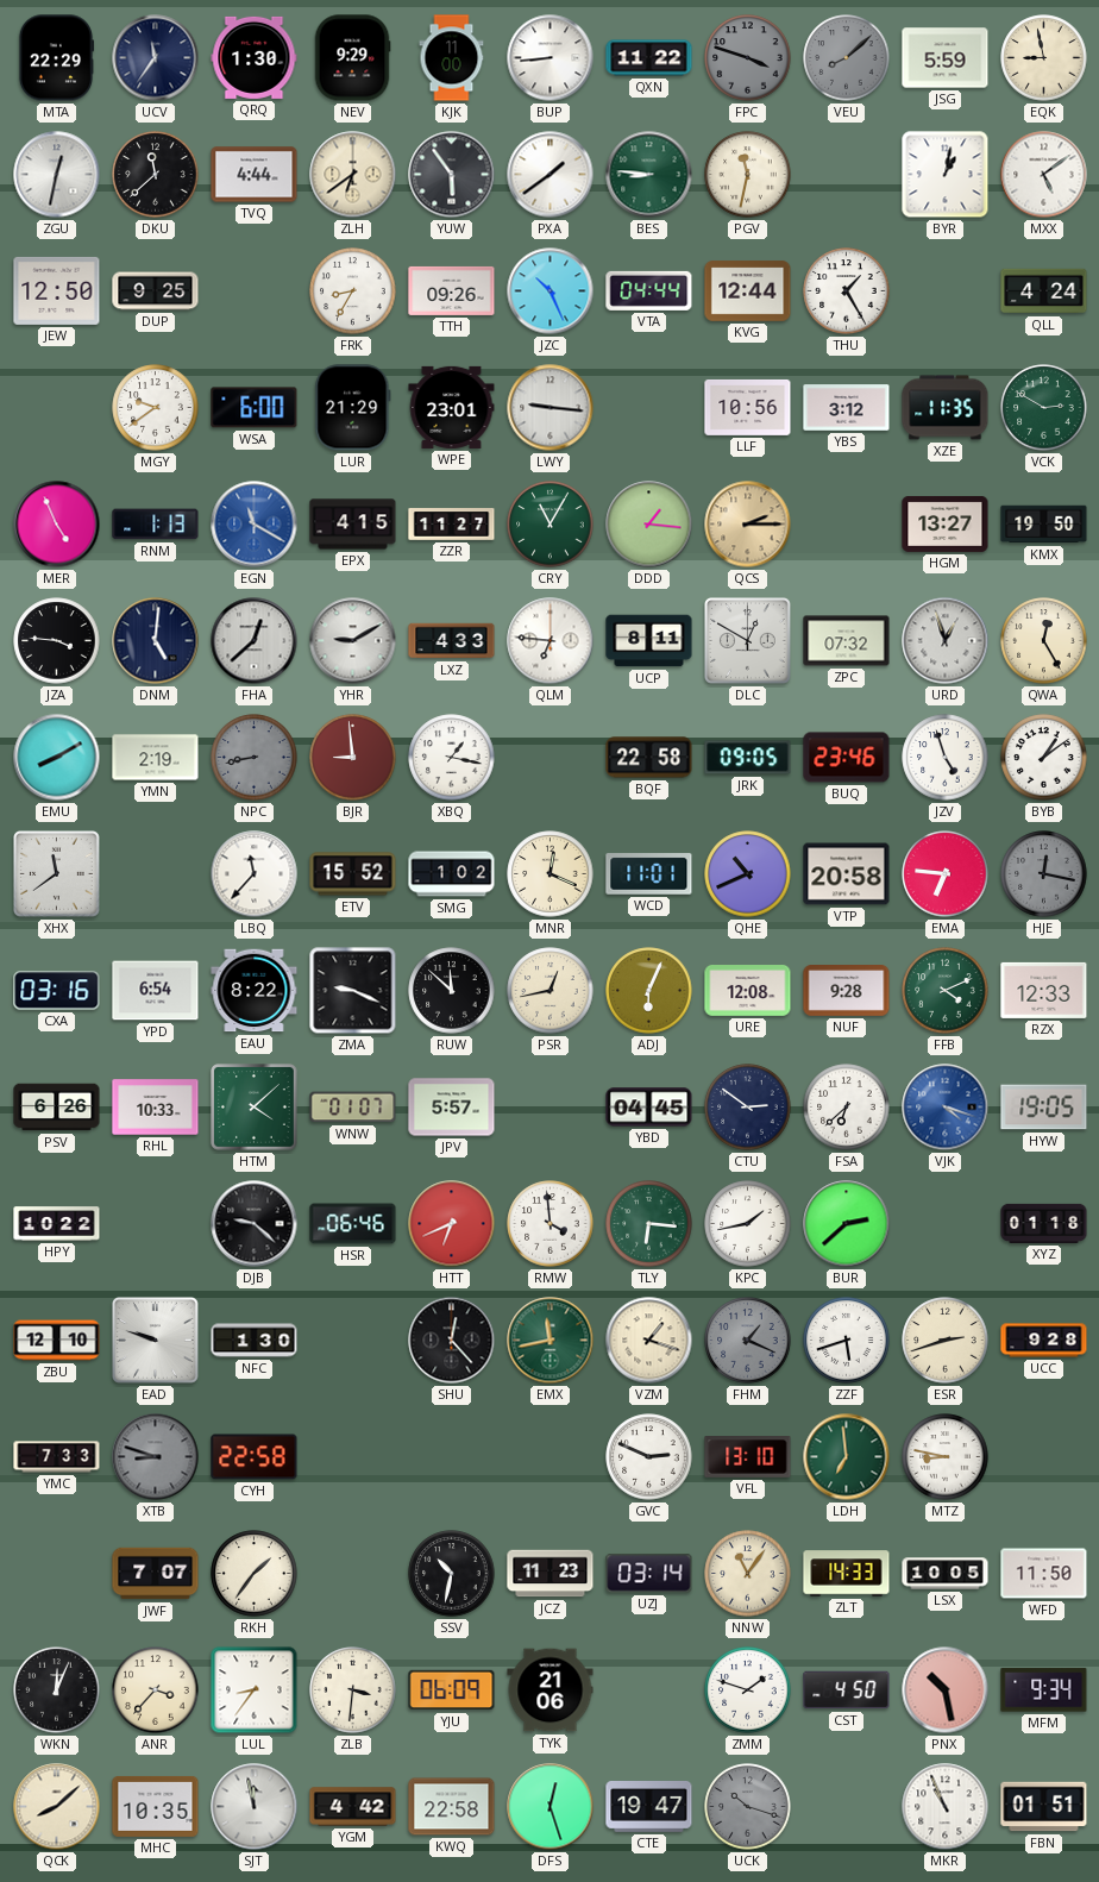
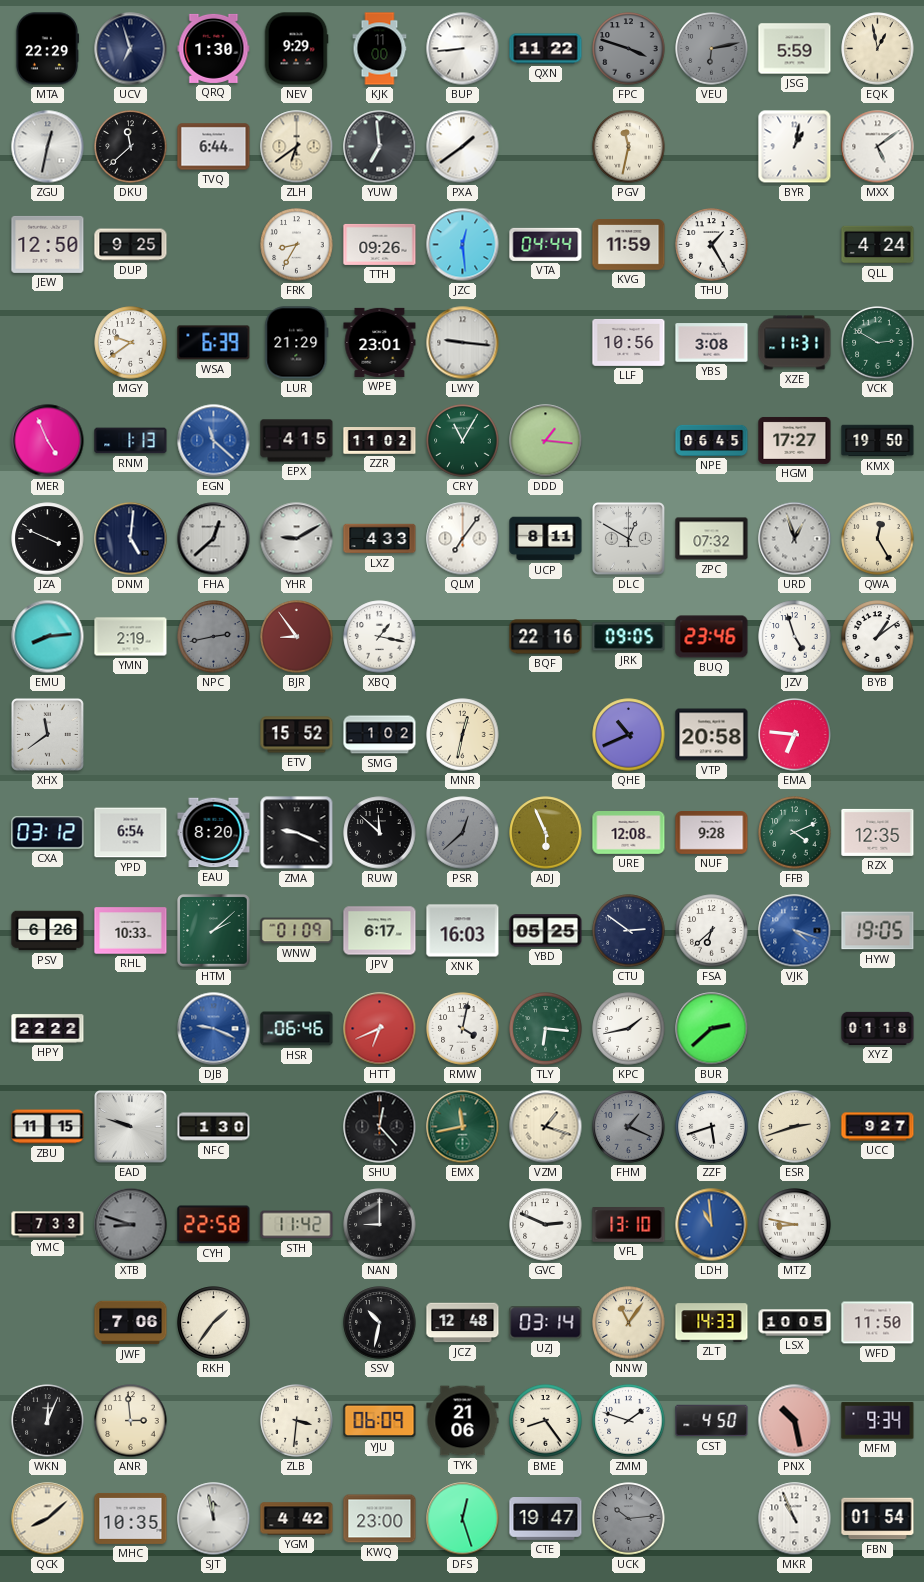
UCV: 11:36 -> 6:57
VEU: 8:08 -> 6:13
EQK: 8:58 -> 12:58
TVQ: 4:44 -> 6:44
YUW: 5:54 -> 6:59
BES: 8:46 -> none
JZC: 10:26 -> 12:29
KVG: 12:44 -> 11:59
WSA: 6:00 -> 6:39
YBS: 3:12 -> 3:08
XZE: 11:35 -> 11:31
EGN: 11:20 -> 11:22
ZZR: 11:27 -> 11:02
QCS: 2:15 -> none
NPE: none -> 06:45
HGM: 13:27 -> 17:27
JZA: 3:46 -> 3:49
QLM: 6:46 -> 7:06
EMU: 8:10 -> 8:14
NPC: 8:43 -> 2:43
BJR: 8:59 -> 8:54
BQF: 22:58 -> 22:16
LBQ: 11:37 -> none
MNR: 12:19 -> 12:32
WCD: 11:01 -> none
HJE: 12:17 -> none
CXA: 03:16 -> 03:12
EAU: 8:22 -> 8:20
PSR: 12:43 -> 12:38
PSR dial: cream -> grey
ADJ: 6:04 -> 5:56
RZX: 12:33 -> 12:35
HTM: 4:08 -> 2:08
WNW: 01:07 -> 01:09
JPV: 5:57 -> 6:17
XNK: none -> 16:03
YBD: 04:45 -> 05:25
HPY: 10:22 -> 22:22
DJB: 9:22 -> 9:19
DJB dial: black -> blue
RMW: 3:59 -> 4:02
ZBU: 12:10 -> 11:15
UCC: 9:28 -> 9:27
STH: none -> 11:42
NAN: none -> 9:00
LDH: 6:59 -> 10:59
LDH dial: green -> blue
JWF: 7:07 -> 7:06
JCZ: 11:23 -> 12:48
ANR: 3:37 -> 2:59
LUL: 8:36 -> none
BME: none -> 8:24
KWQ: 22:58 -> 23:00
UCK: 10:18 -> 10:14
FBN: 01:51 -> 01:54
